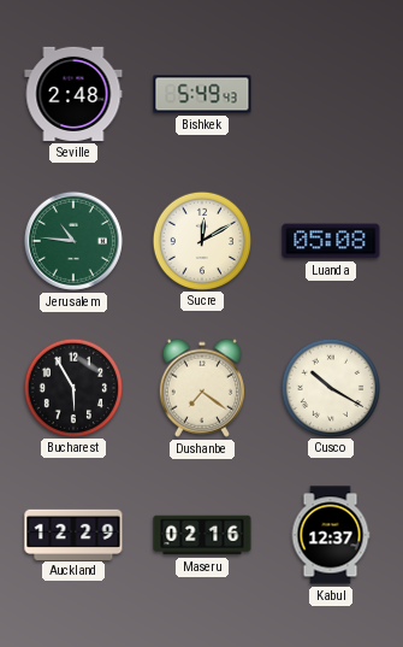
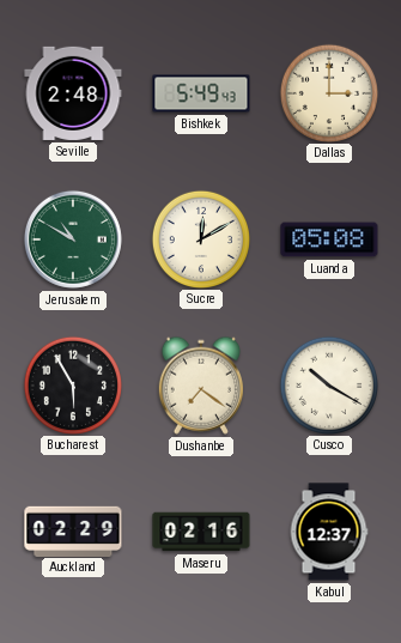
Dallas: none -> 3:00
Jerusalem: 10:46 -> 10:50
Auckland: 12:29 -> 02:29
